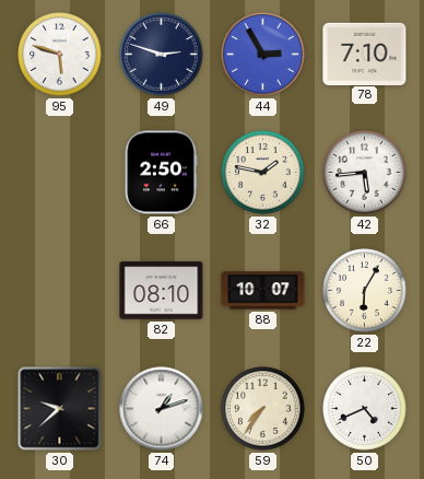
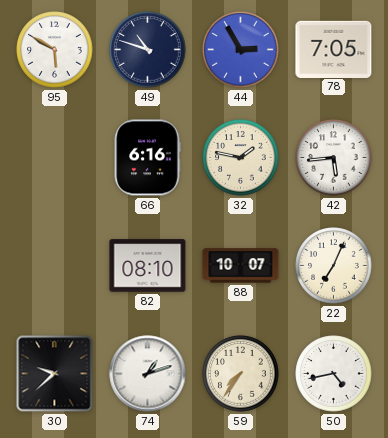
95: 5:48 -> 5:50
49: 2:48 -> 10:48
78: 7:10 -> 7:05
66: 2:50 -> 6:16
22: 6:05 -> 7:04
50: 4:41 -> 4:43
